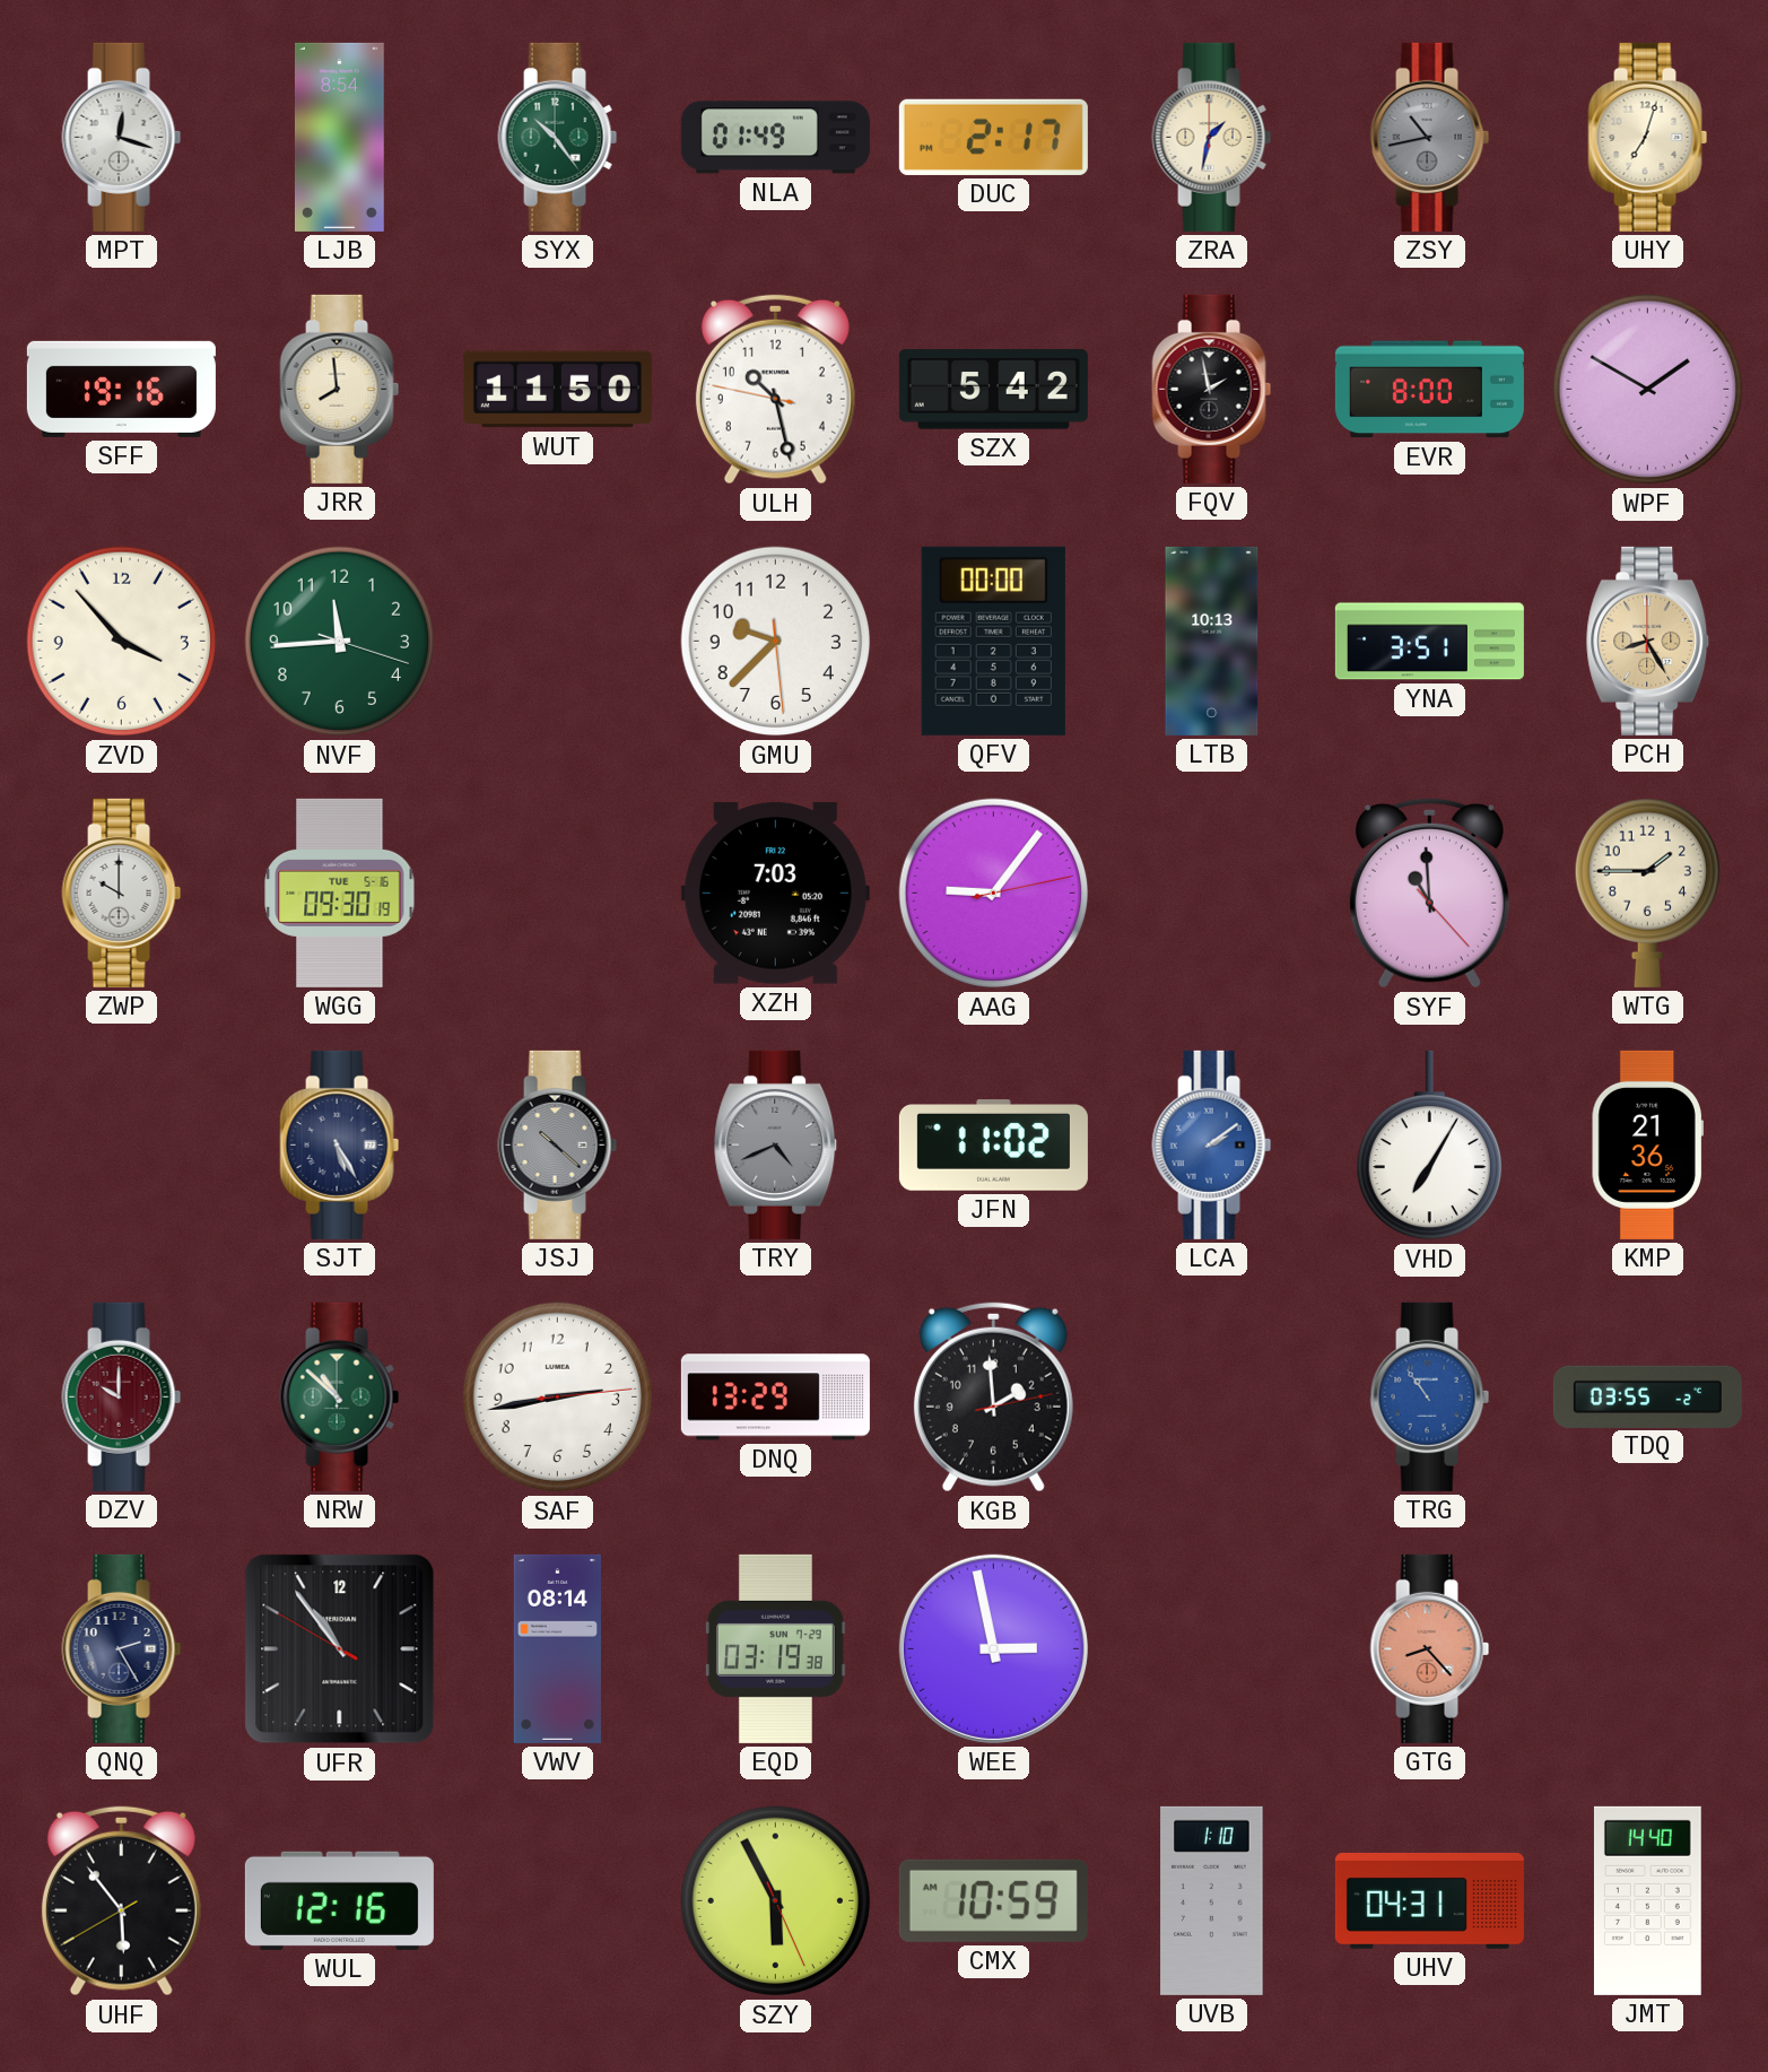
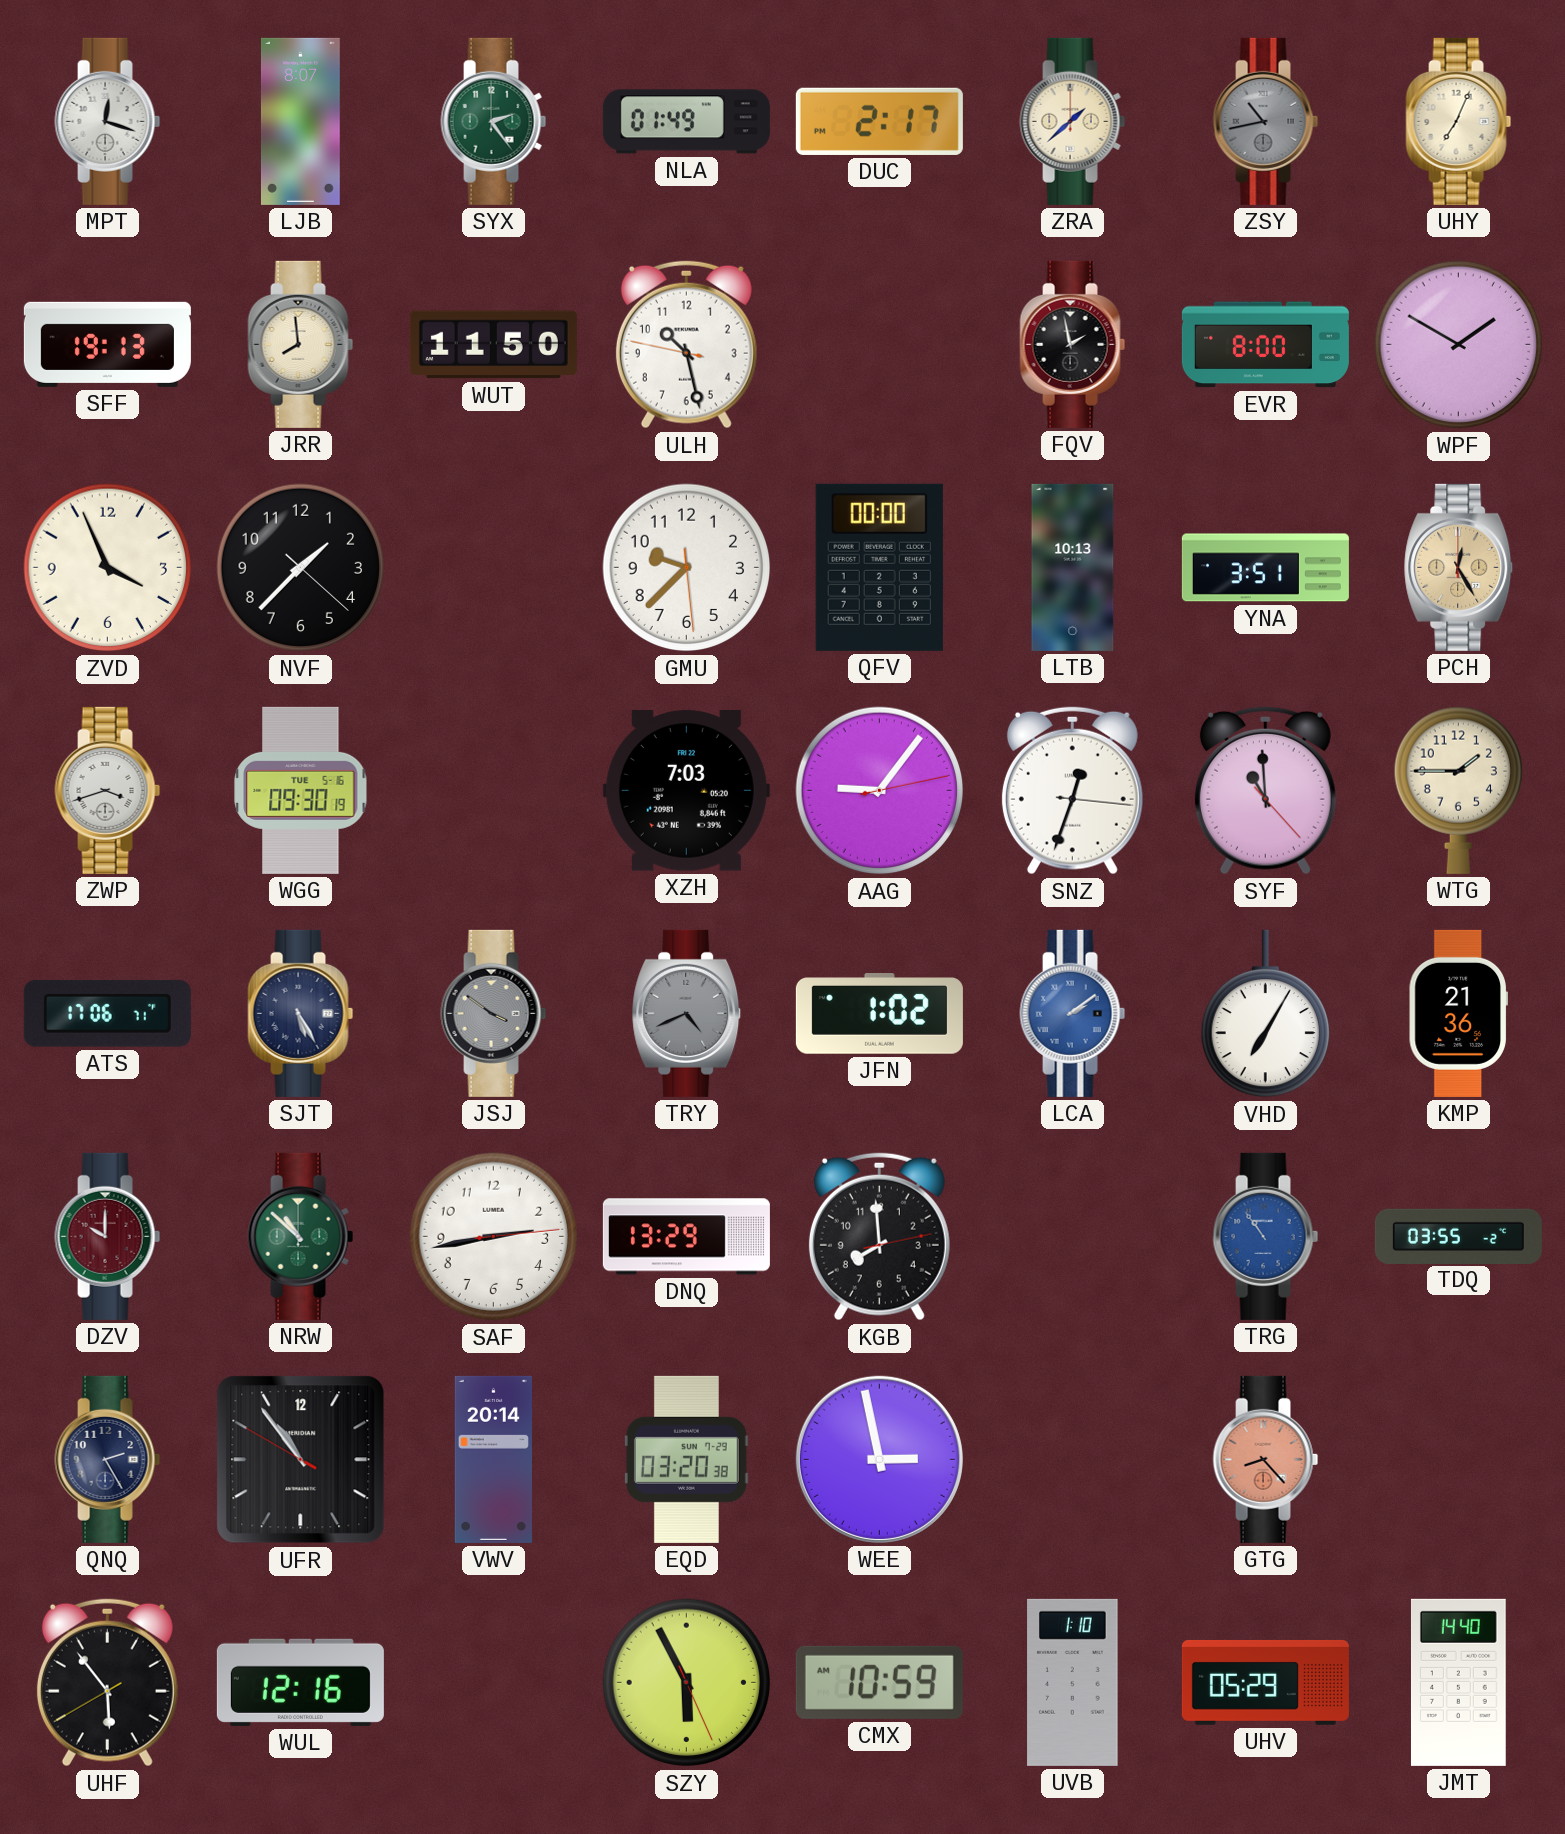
LJB: 8:54 -> 8:07
SYX: 10:24 -> 2:24
ZRA: 1:32 -> 1:38
UHY: 7:03 -> 7:04
SFF: 19:16 -> 19:13
SZX: 5:42 -> none
ZVD: 3:53 -> 3:56
NVF: 11:44 -> 1:37
NVF dial: green -> black
PCH: 8:25 -> 12:25
ZWP: 10:00 -> 3:42
SNZ: none -> 12:33
ATS: none -> 17:06
JSJ: 10:22 -> 3:51
JFN: 11:02 -> 1:02
KGB: 1:59 -> 7:59
VWV: 08:14 -> 20:14
EQD: 03:19 -> 03:20
UHV: 04:31 -> 05:29
